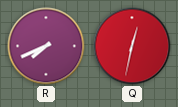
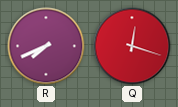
Q: 12:32 -> 12:18
